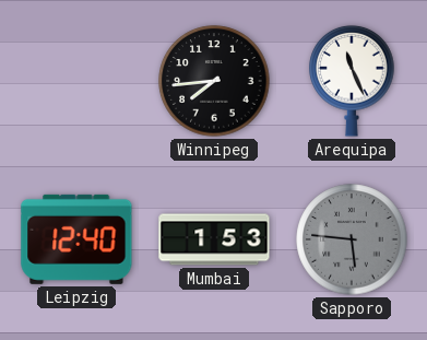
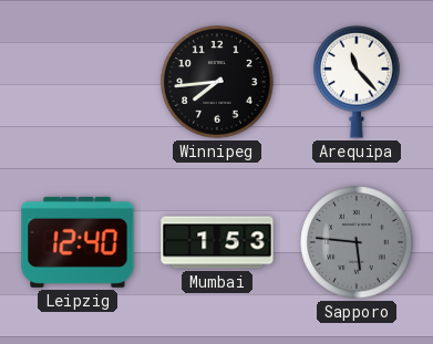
Arequipa: 11:26 -> 11:23
